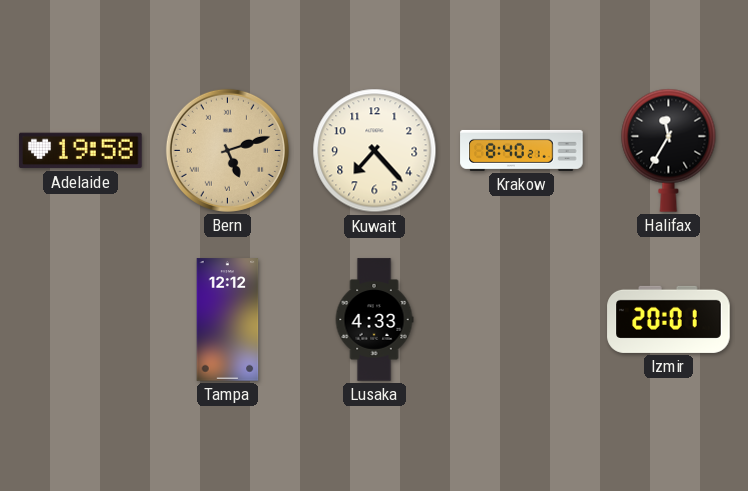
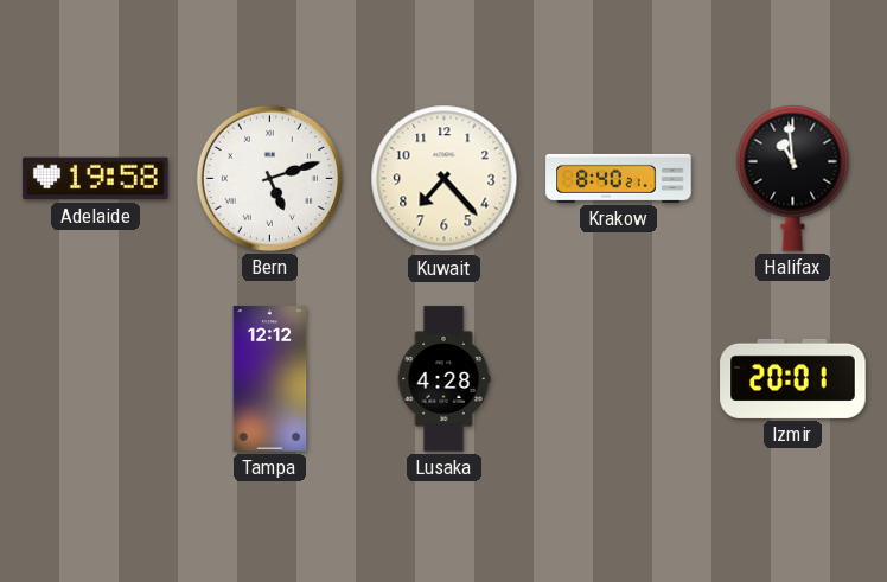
Bern dial: champagne -> white
Halifax: 11:35 -> 10:59
Lusaka: 4:33 -> 4:28
